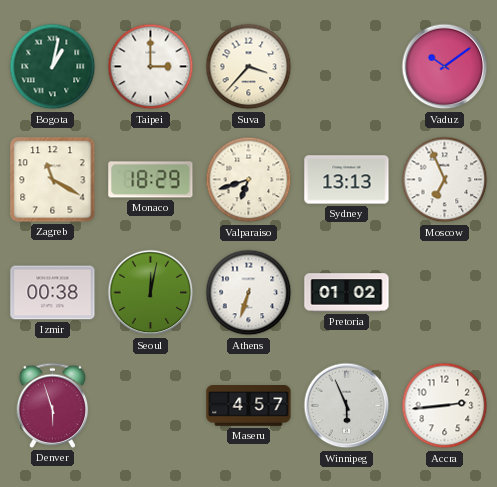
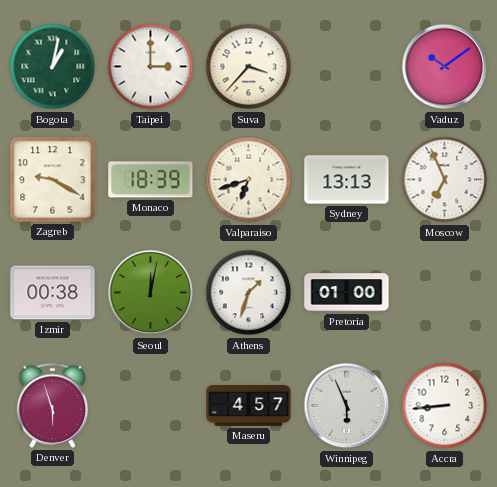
Zagreb: 11:20 -> 9:20
Monaco: 18:29 -> 18:39
Athens: 6:33 -> 1:33
Pretoria: 01:02 -> 01:00
Accra: 2:44 -> 8:44
